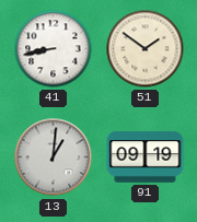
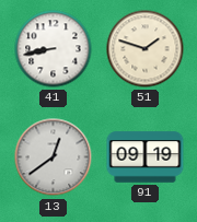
51: 1:51 -> 1:48
13: 1:01 -> 12:39
